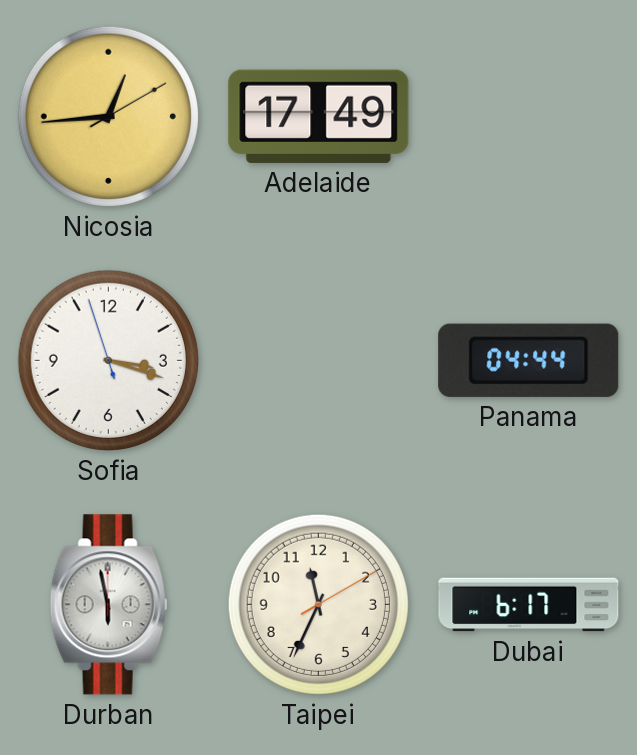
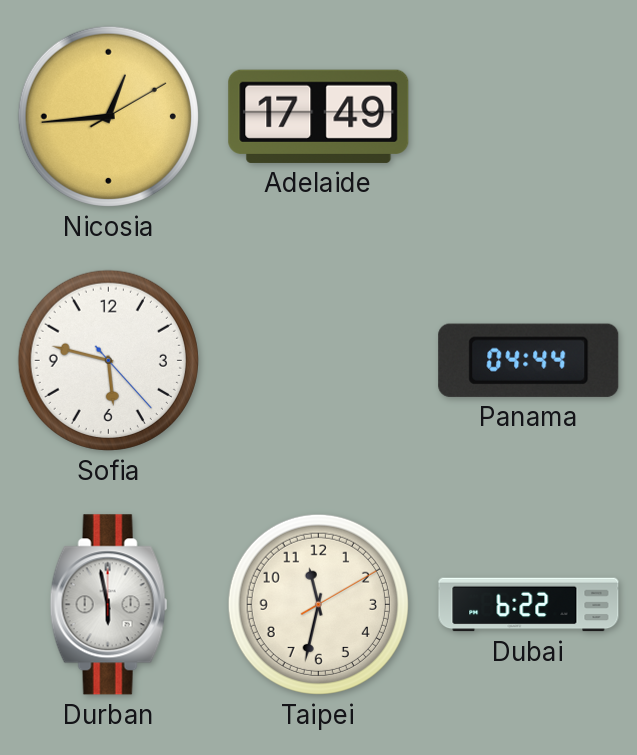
Sofia: 3:17 -> 5:47
Taipei: 11:34 -> 11:32
Dubai: 6:17 -> 6:22
